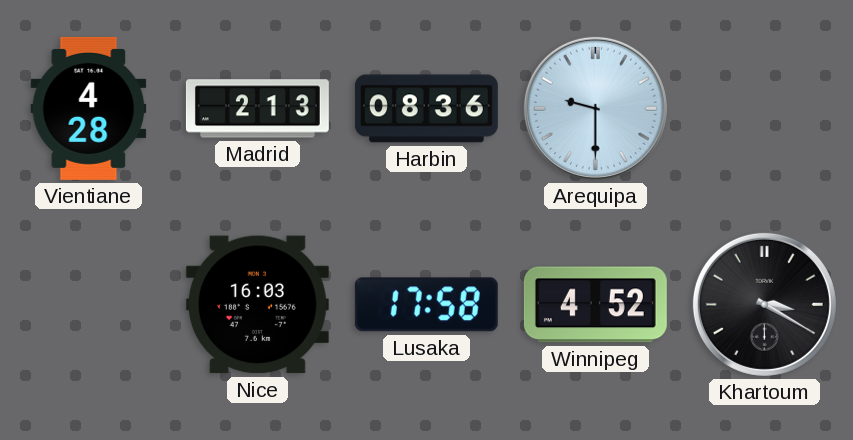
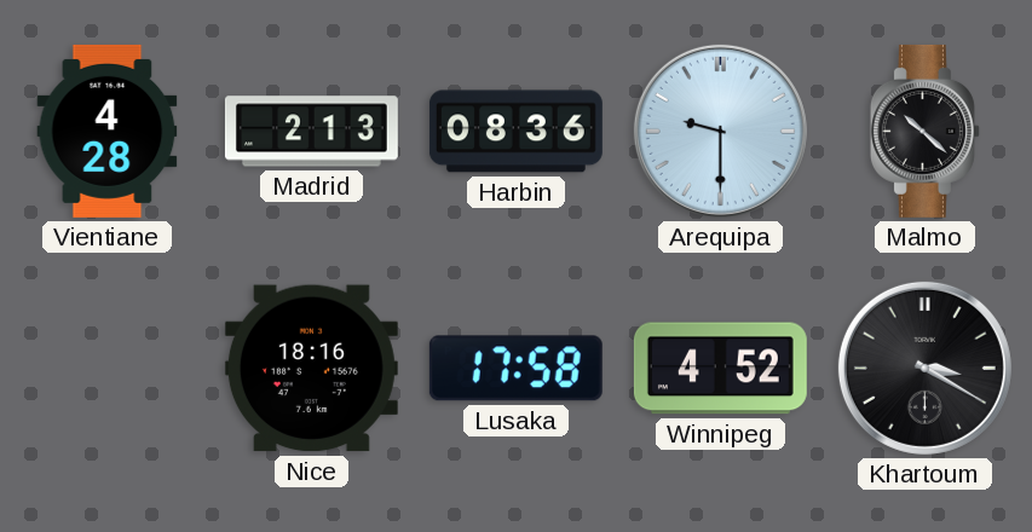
Malmo: none -> 10:22
Nice: 16:03 -> 18:16
